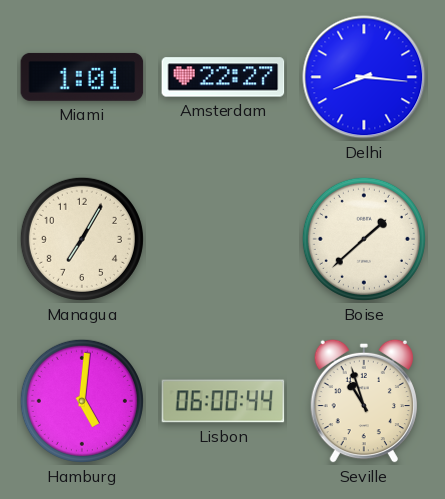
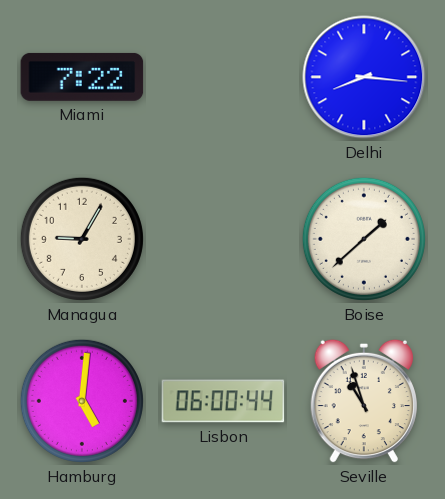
Miami: 1:01 -> 7:22
Amsterdam: 22:27 -> none
Managua: 7:05 -> 9:05
